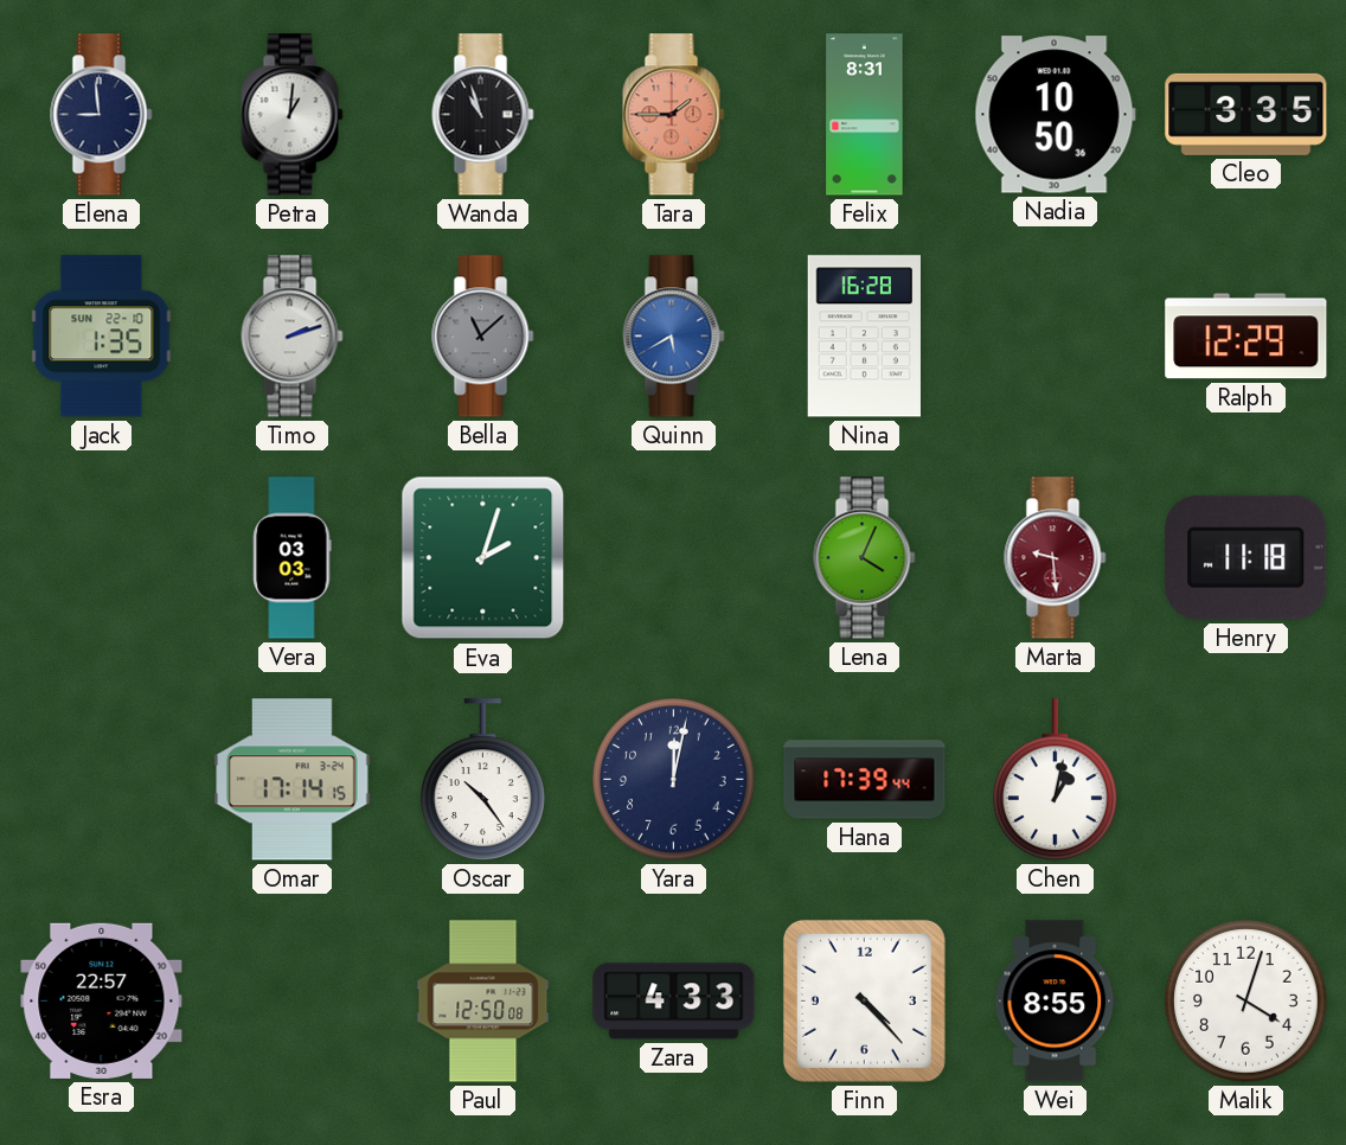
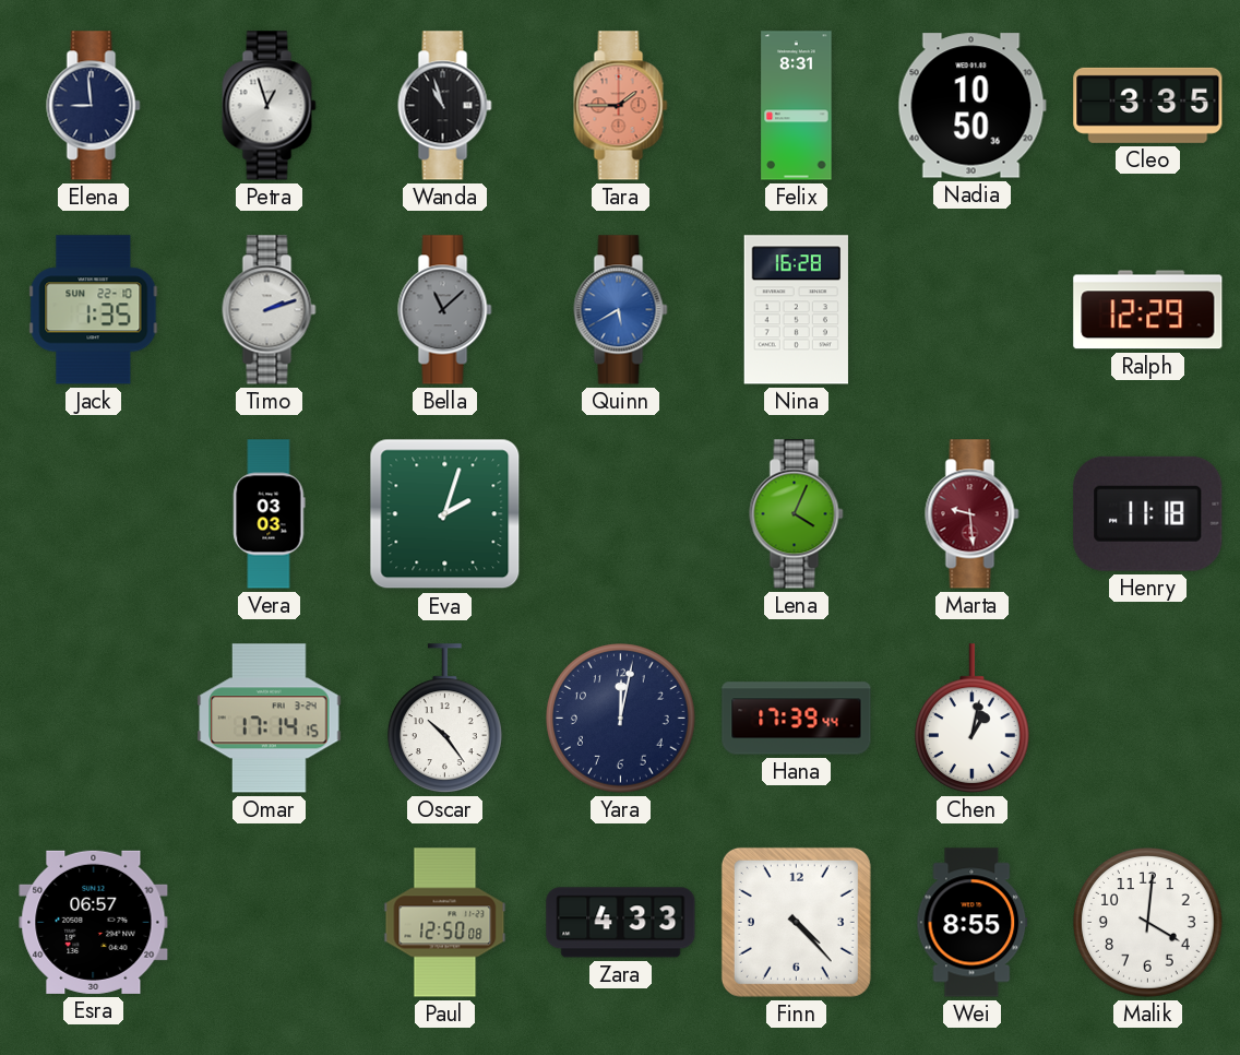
Petra: 1:01 -> 12:57
Esra: 22:57 -> 06:57
Malik: 4:03 -> 4:01
